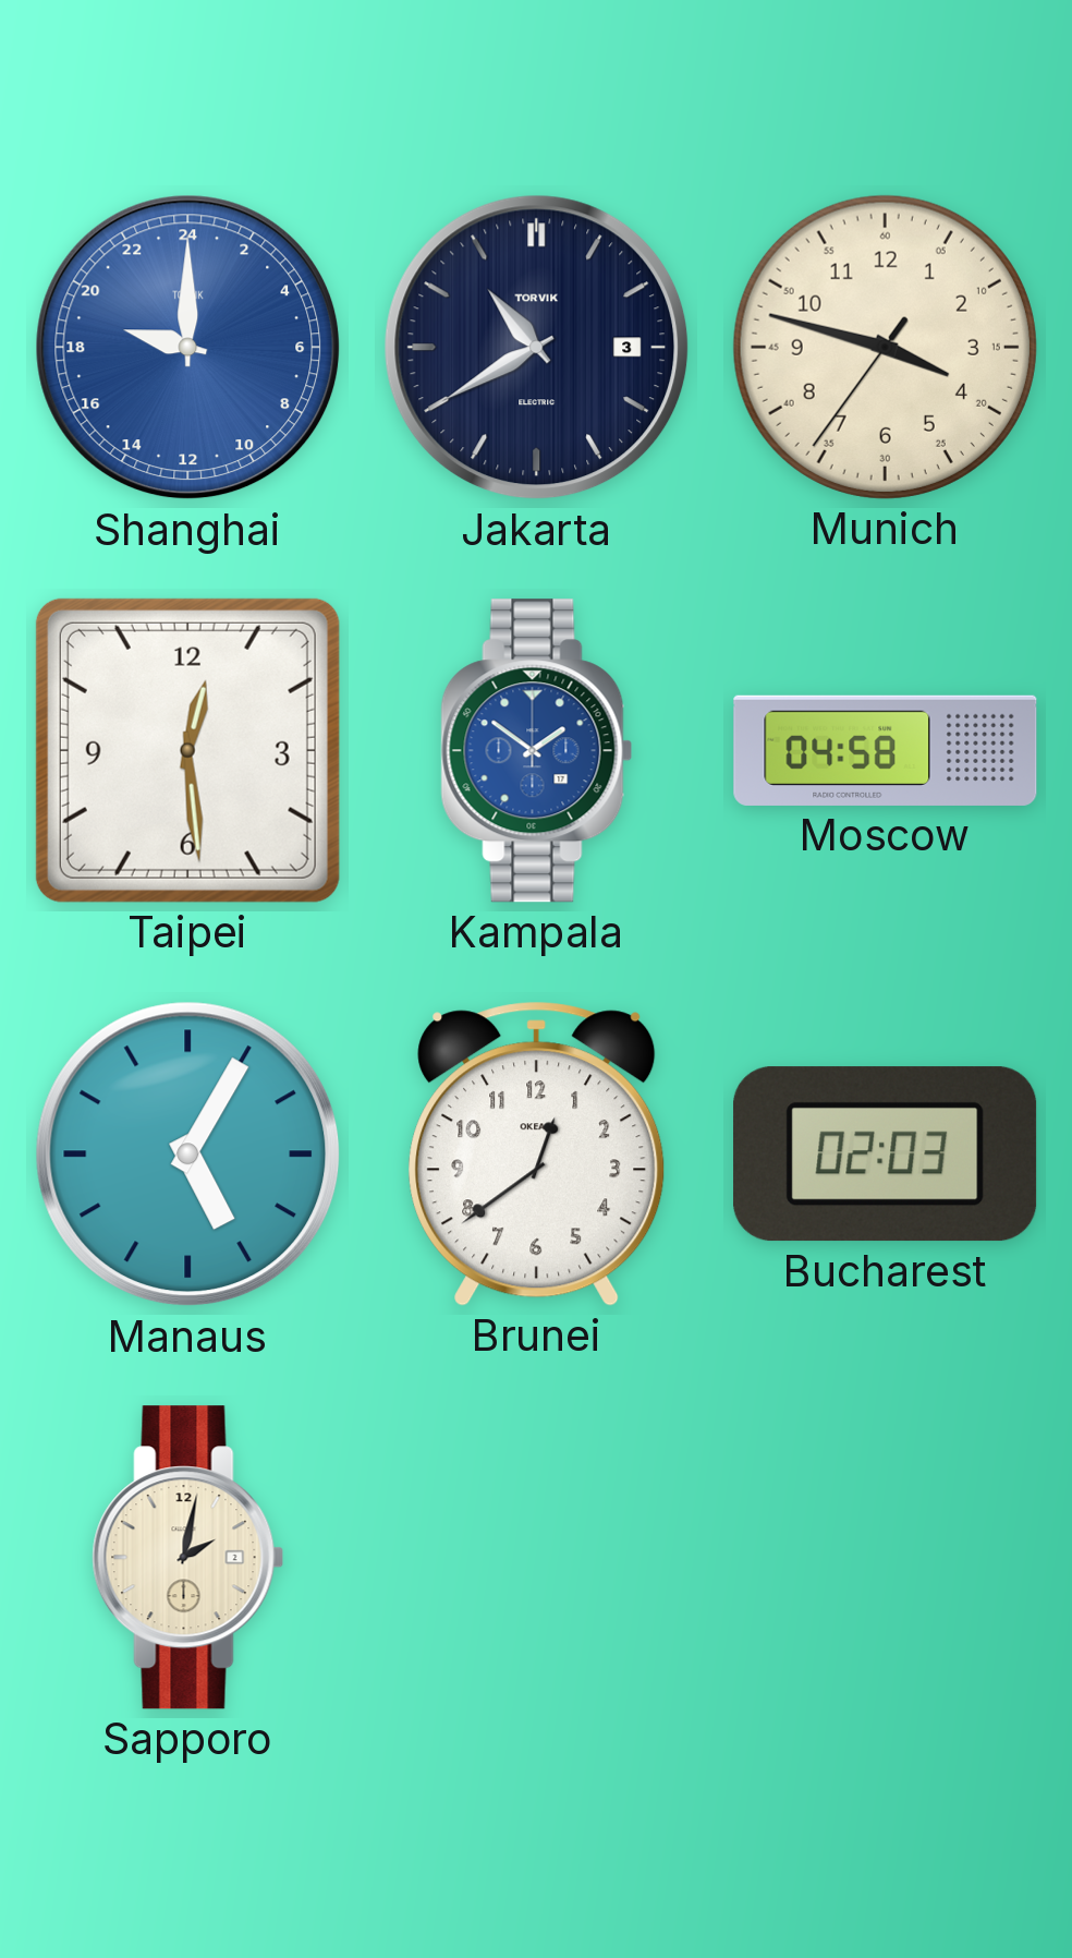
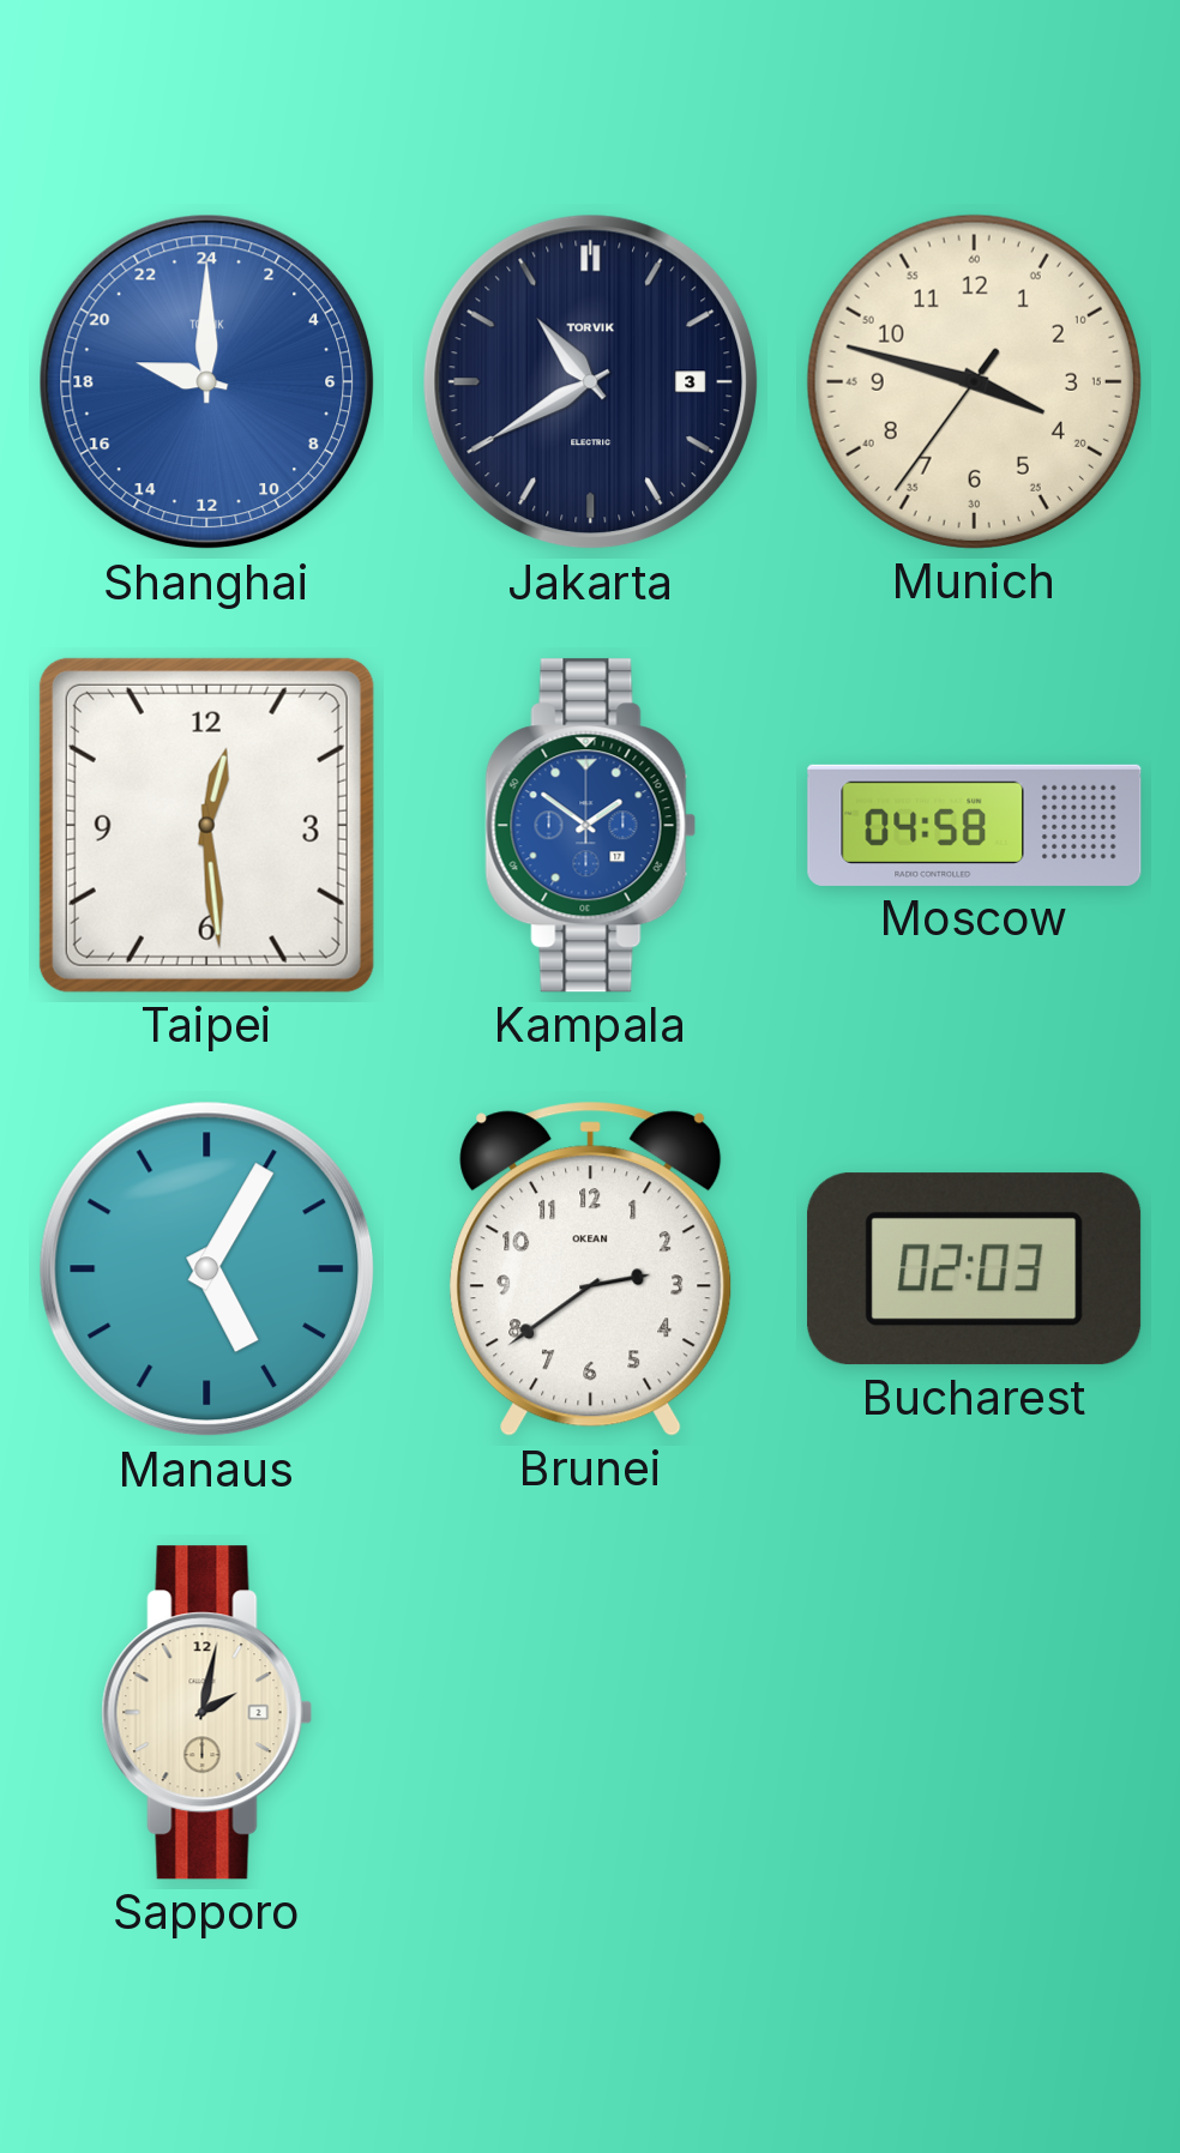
Brunei: 12:39 -> 2:39
